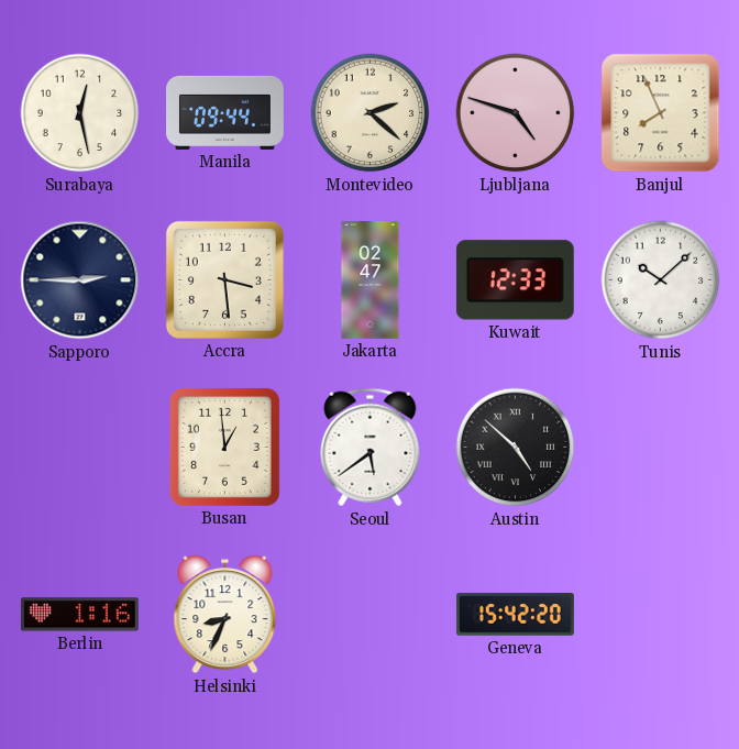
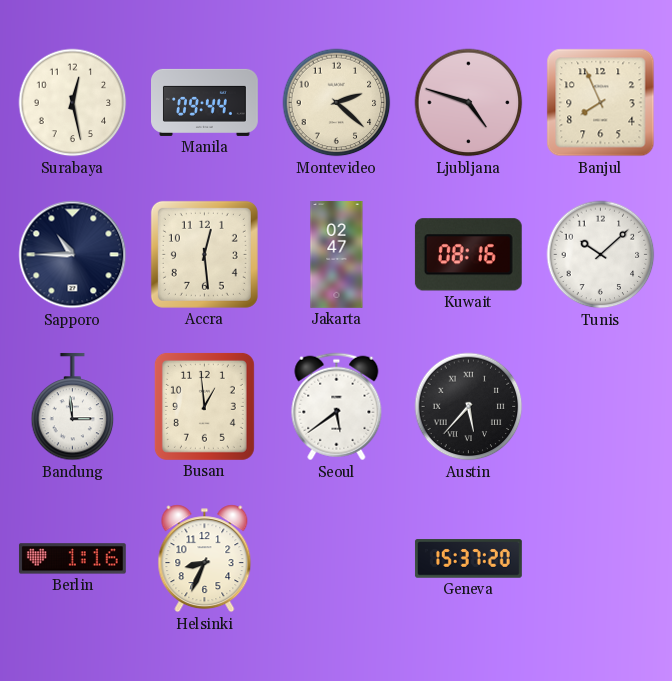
Sapporo: 2:45 -> 10:45
Accra: 3:29 -> 12:29
Kuwait: 12:33 -> 08:16
Bandung: none -> 2:59
Austin: 4:52 -> 5:37
Geneva: 15:42 -> 15:37
